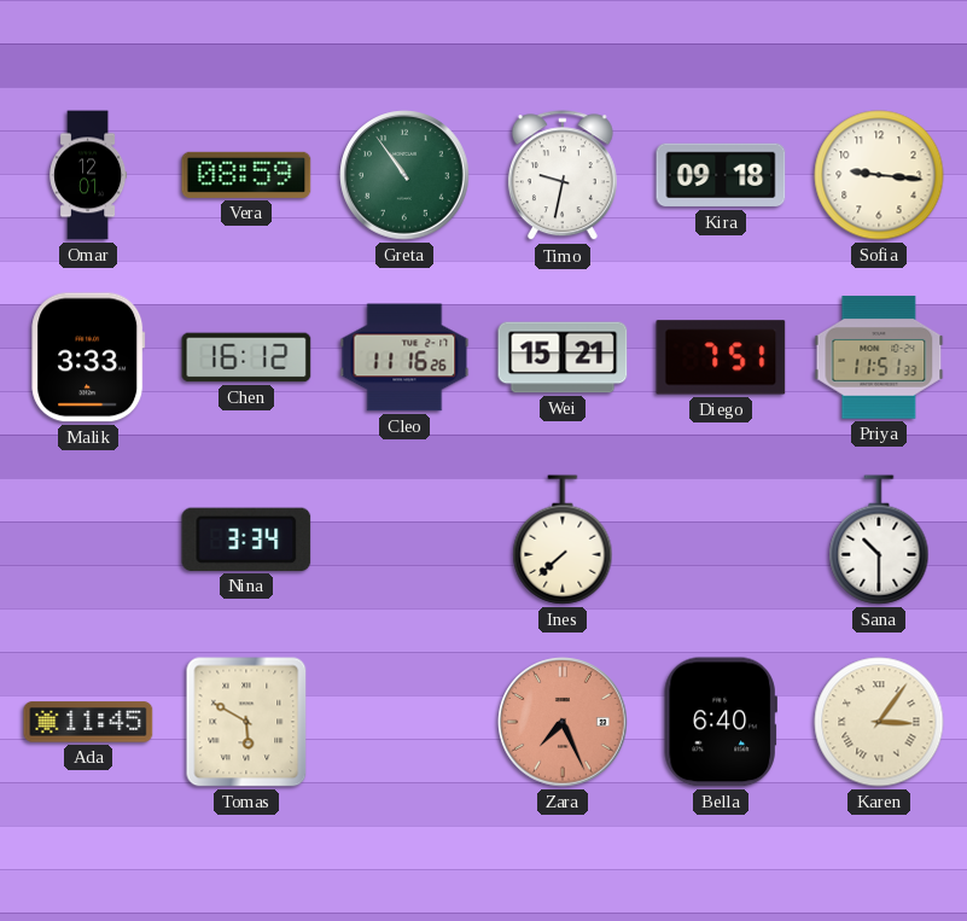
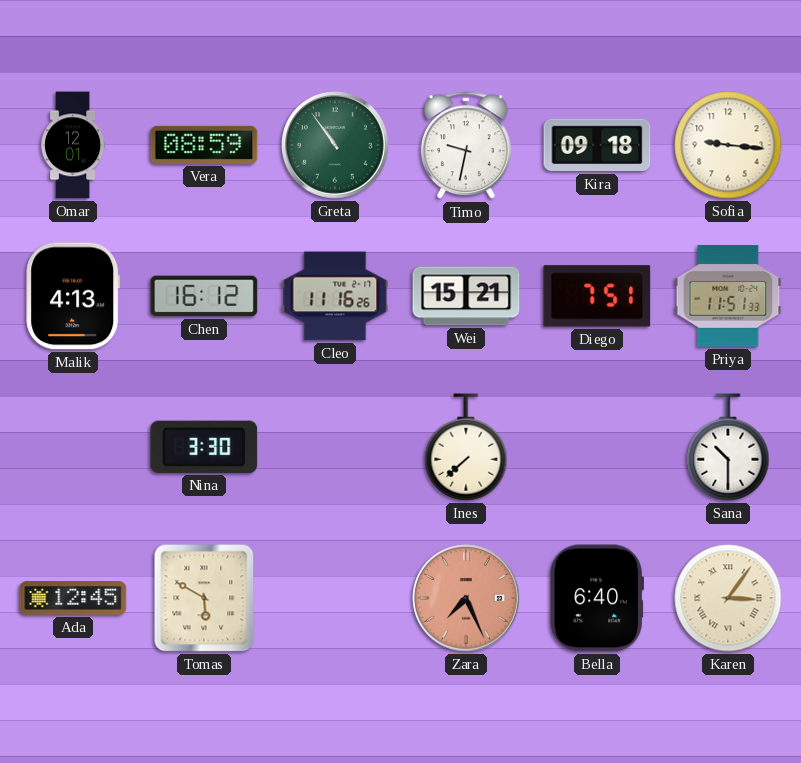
Malik: 3:33 -> 4:13
Nina: 3:34 -> 3:30
Ada: 11:45 -> 12:45
